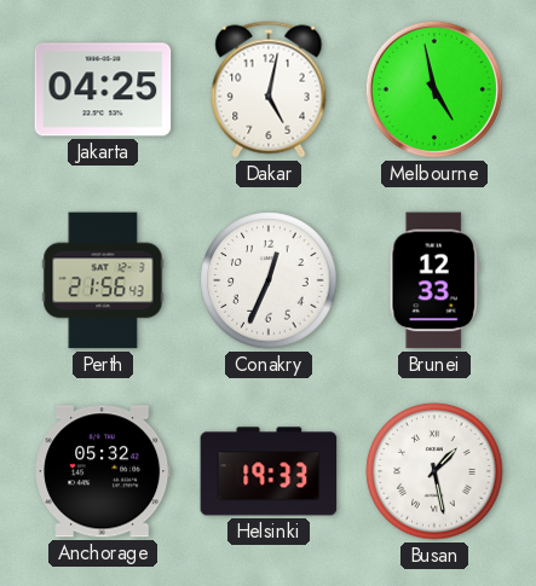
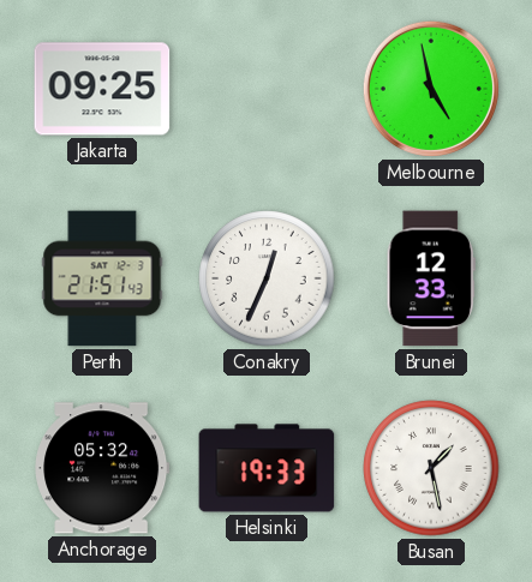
Jakarta: 04:25 -> 09:25
Dakar: 5:02 -> none
Perth: 21:56 -> 21:51
